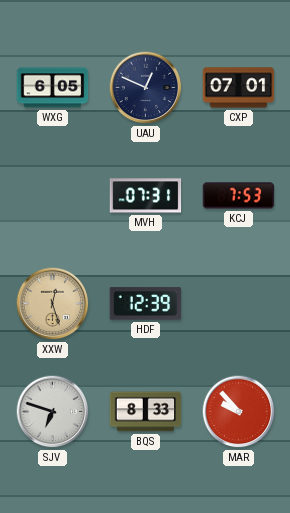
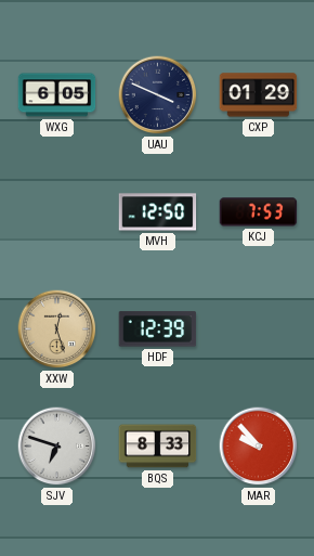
UAU: 12:49 -> 3:49
CXP: 07:01 -> 01:29
MVH: 07:31 -> 12:50
